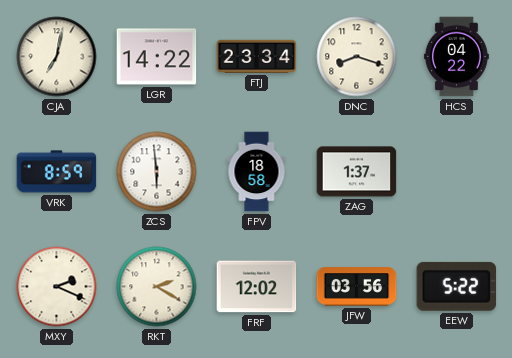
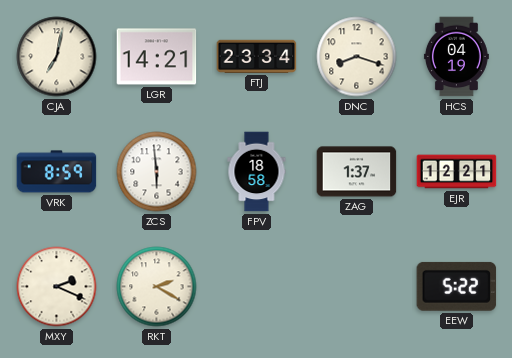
LGR: 14:22 -> 14:21
HCS: 04:22 -> 04:19
EJR: none -> 12:21
FRF: 12:02 -> none
JFW: 03:56 -> none
